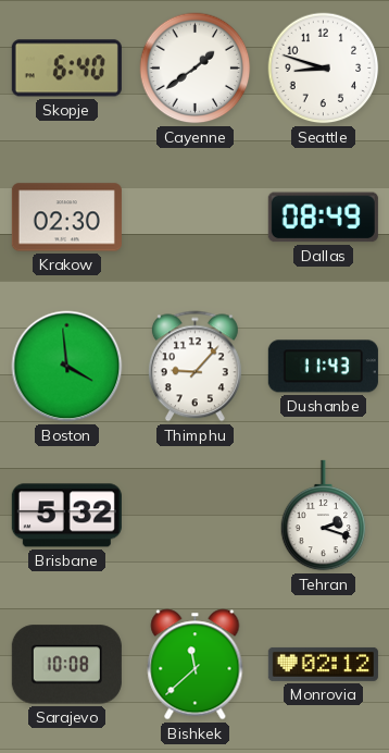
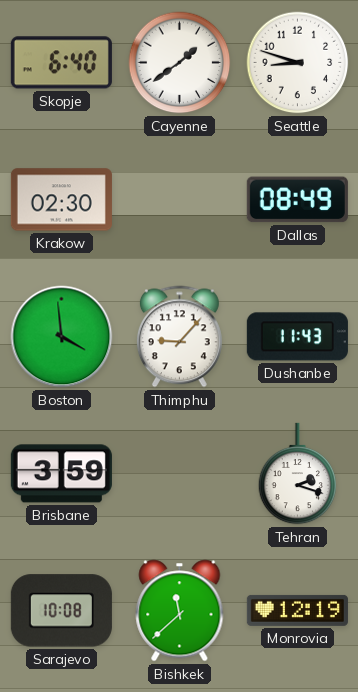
Brisbane: 5:32 -> 3:59
Monrovia: 02:12 -> 12:19
